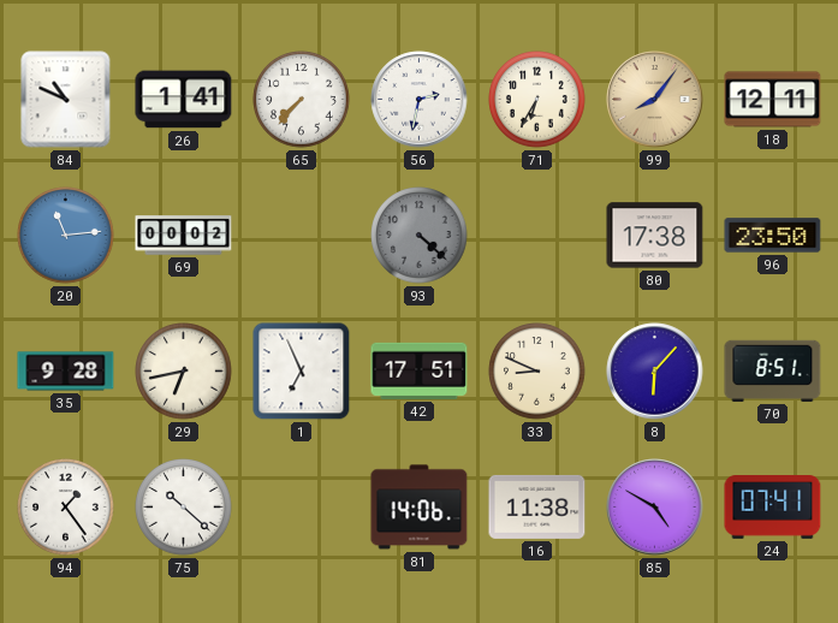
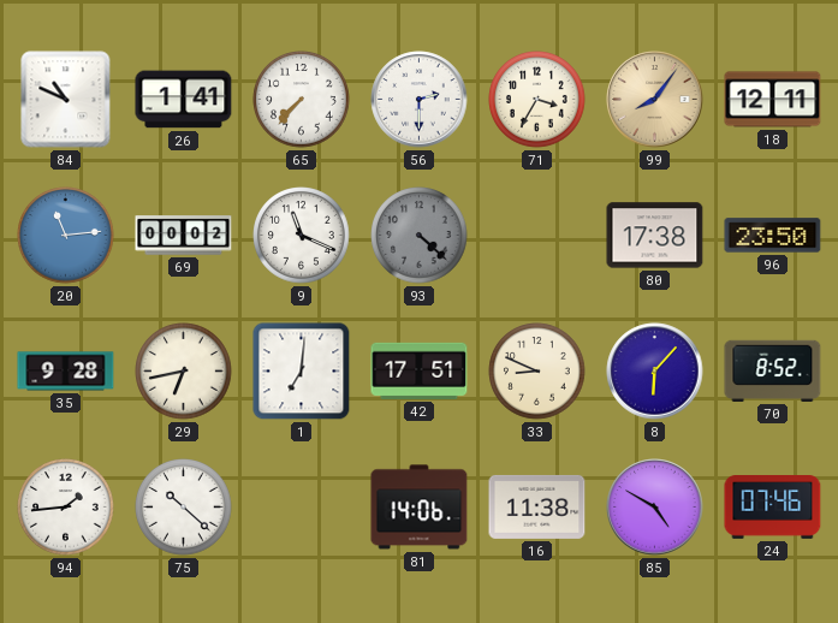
56: 2:32 -> 2:30
71: 6:35 -> 3:35
9: none -> 11:19
1: 6:56 -> 7:01
70: 8:51 -> 8:52
94: 1:24 -> 1:44
24: 07:41 -> 07:46
